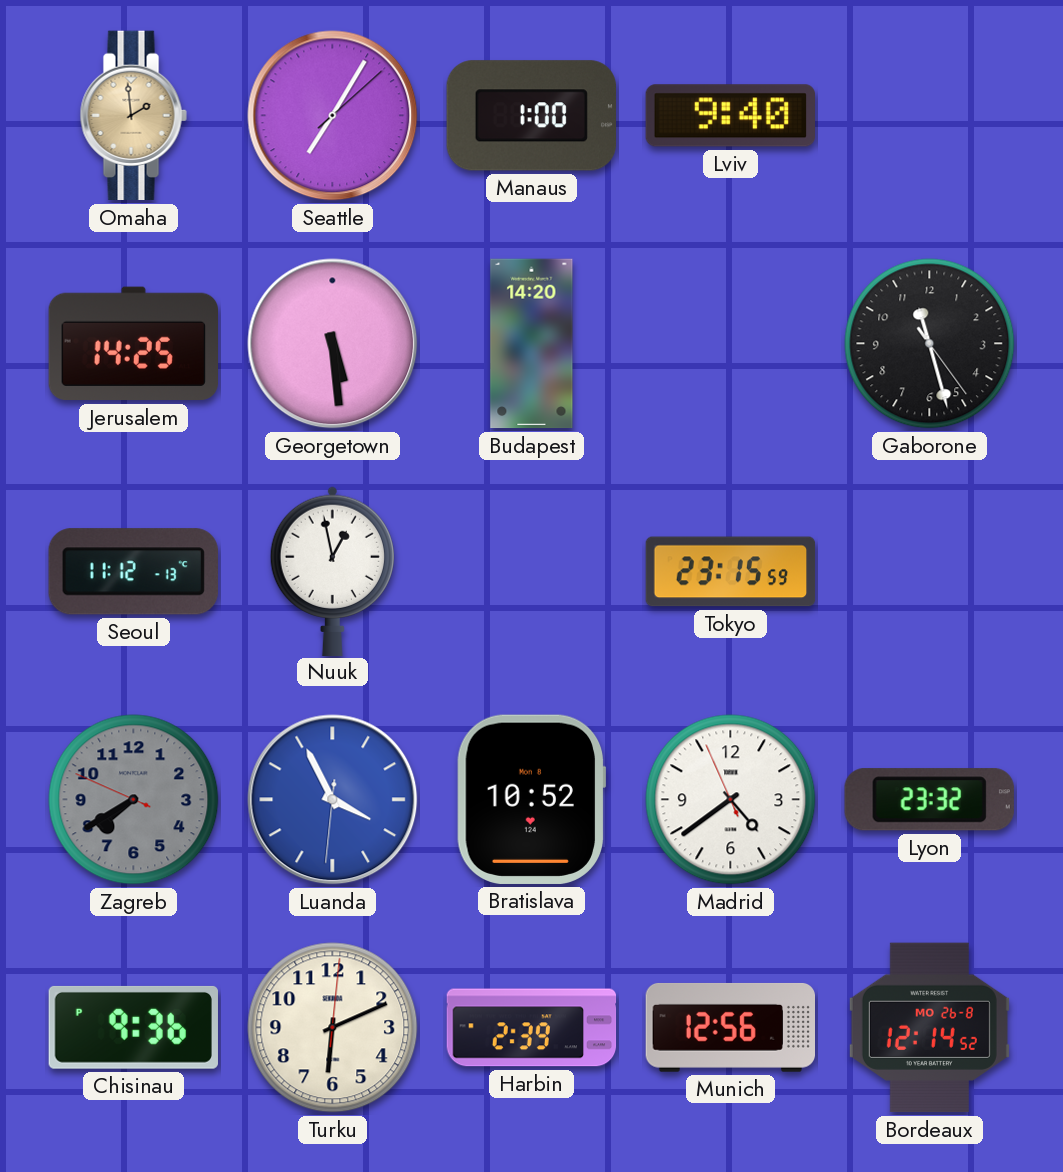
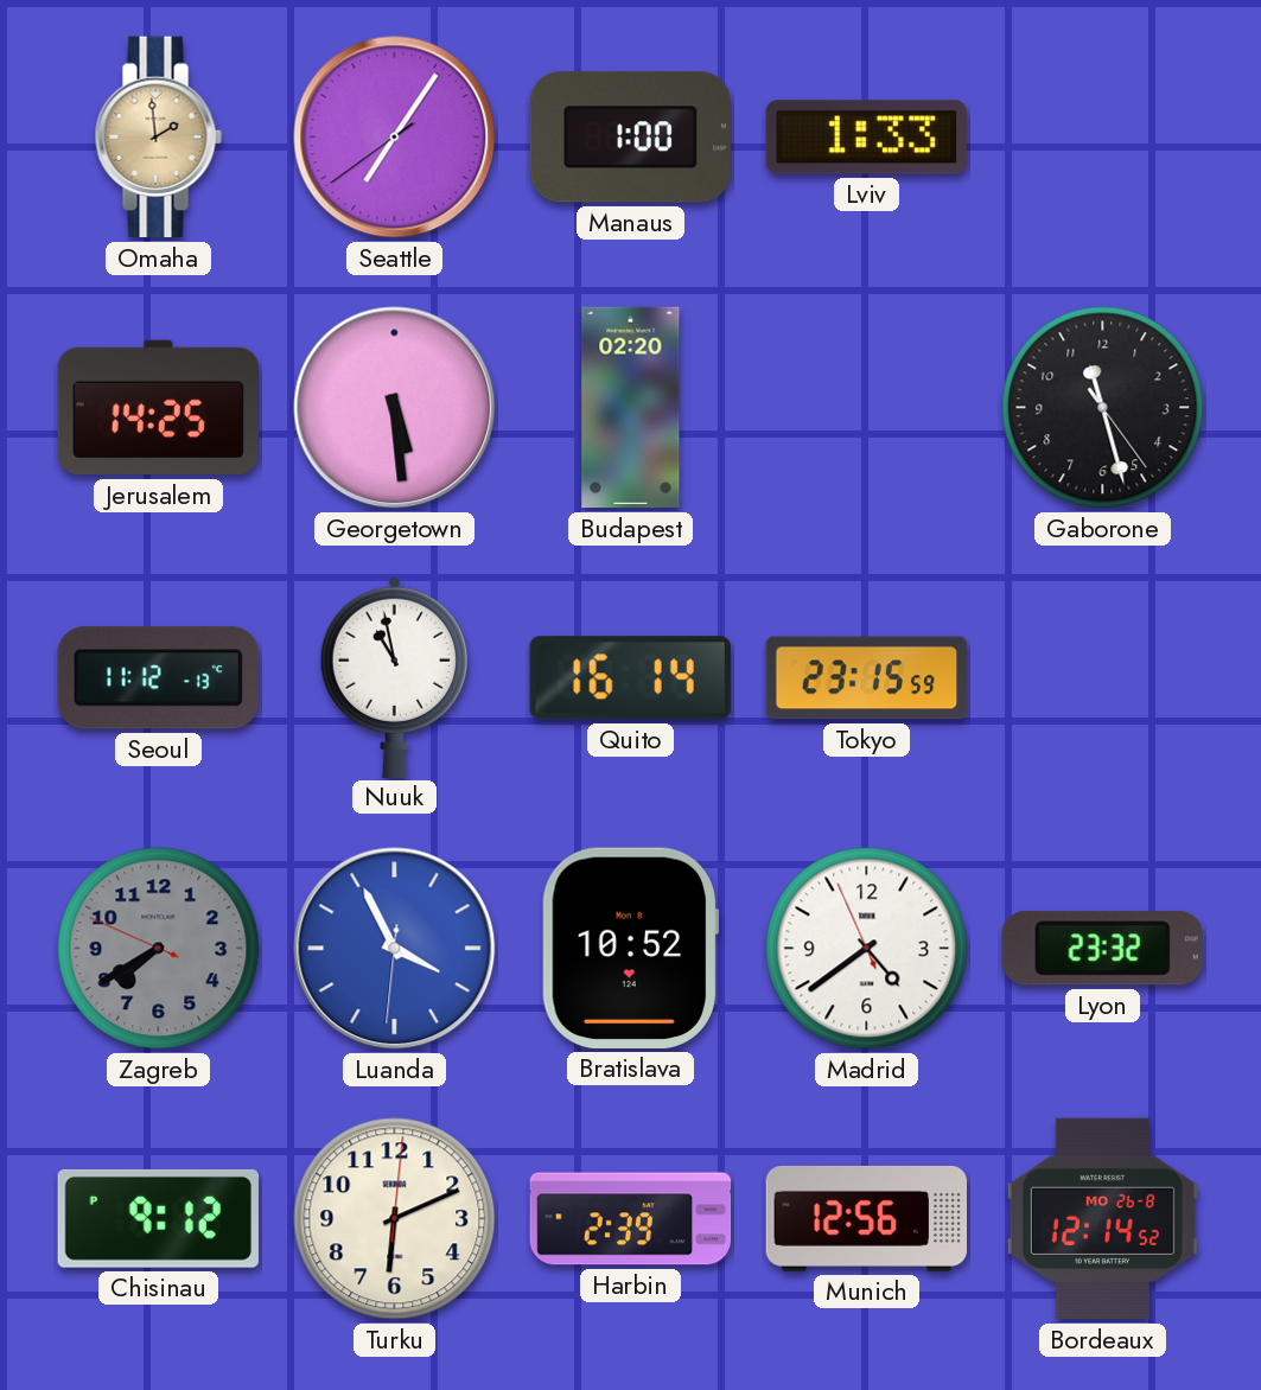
Seattle: 7:05:08 -> 7:05:39
Lviv: 9:40 -> 1:33
Budapest: 14:20 -> 02:20
Nuuk: 12:58 -> 10:58
Quito: none -> 16:14
Chisinau: 9:36 -> 9:12
